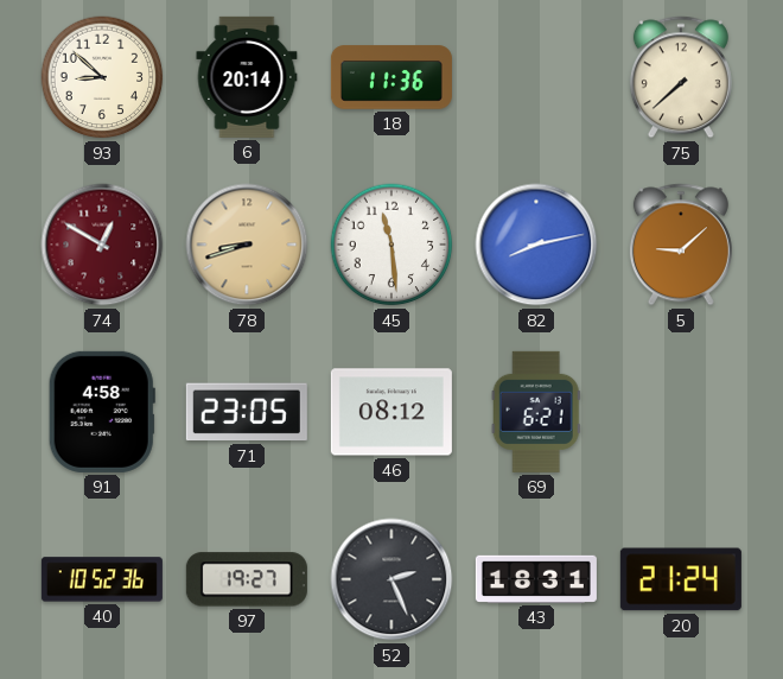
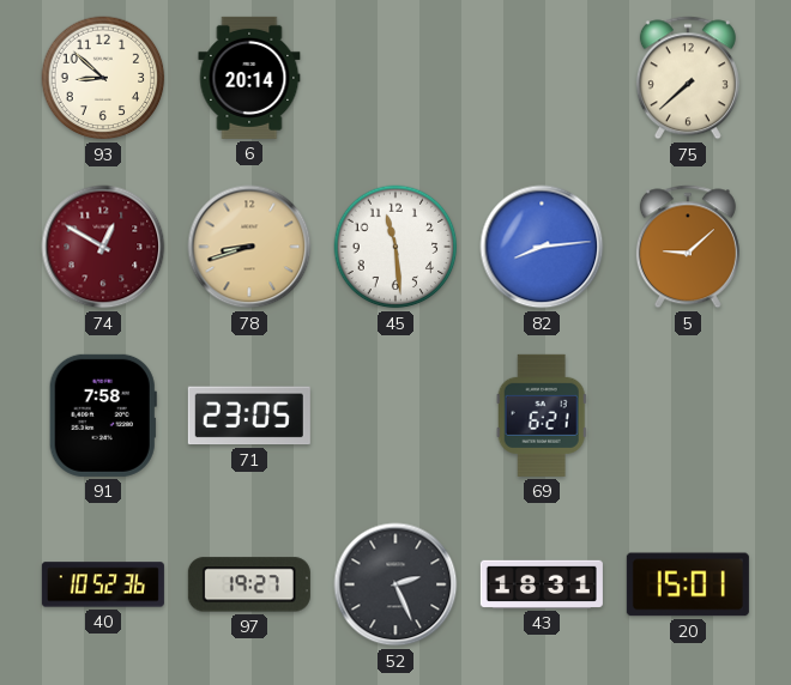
18: 11:36 -> none
82: 8:13 -> 8:14
91: 4:58 -> 7:58
46: 08:12 -> none
20: 21:24 -> 15:01
